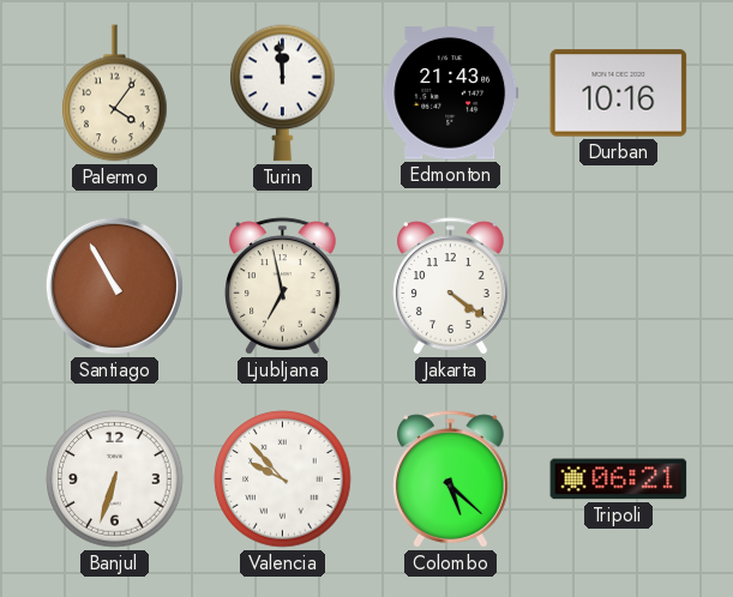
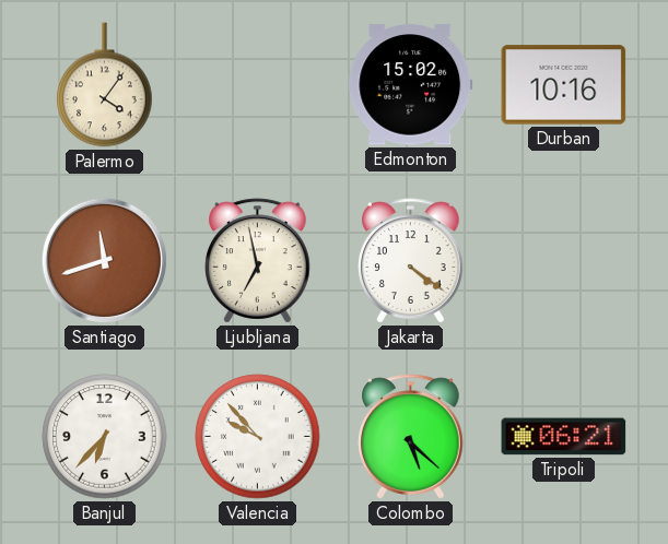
Turin: 11:59 -> none
Edmonton: 21:43 -> 15:02
Santiago: 10:55 -> 11:42
Banjul: 6:33 -> 6:37
